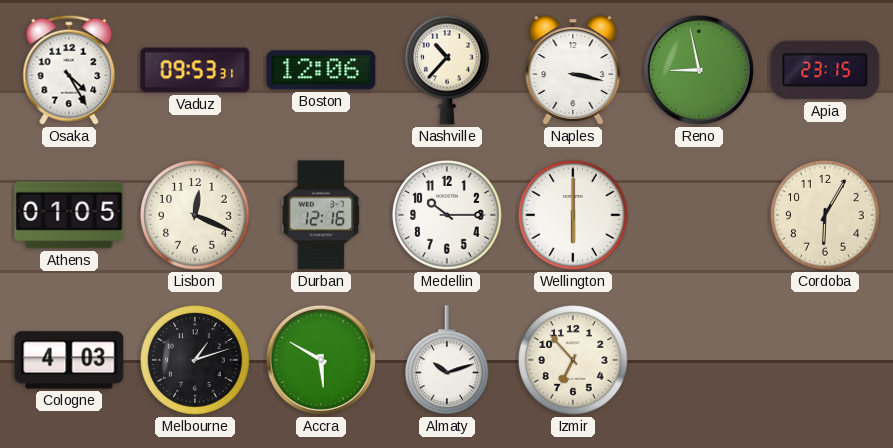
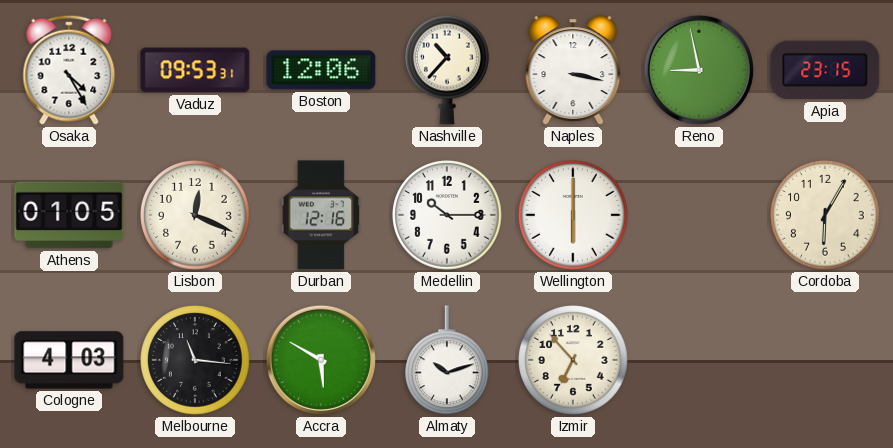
Melbourne: 1:12 -> 11:16
